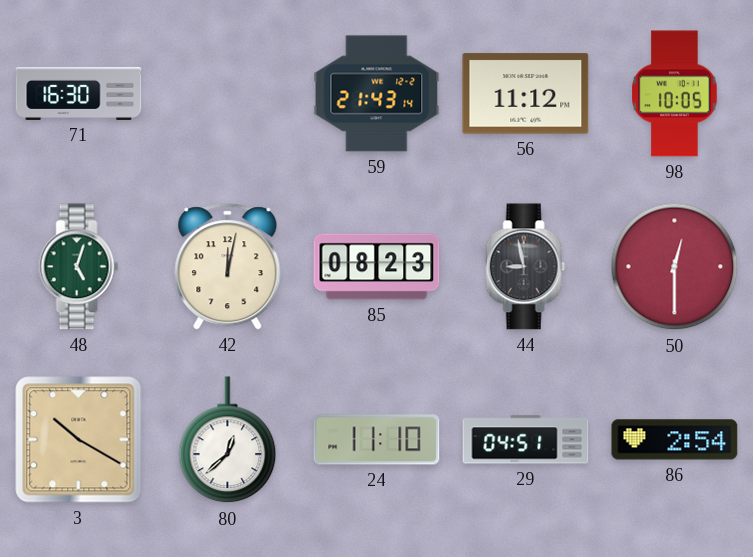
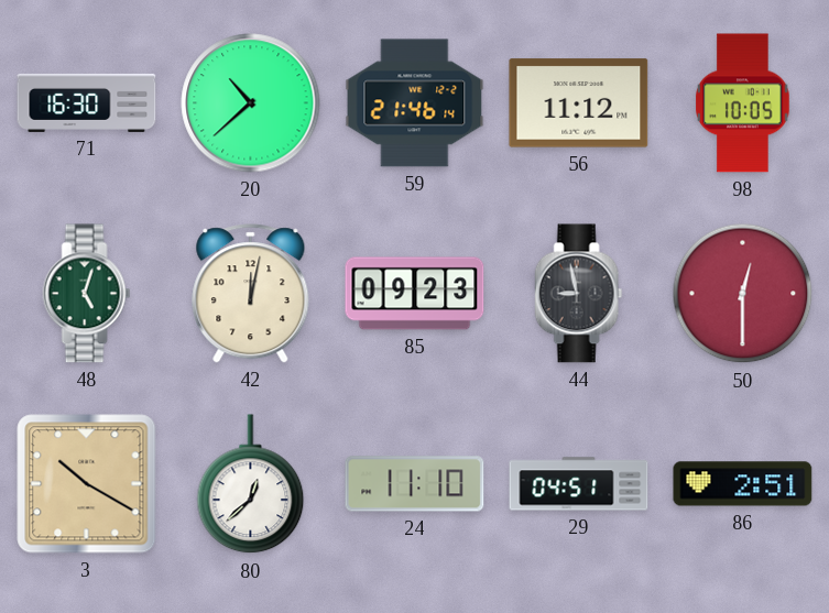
20: none -> 10:38
59: 21:43 -> 21:46
85: 08:23 -> 09:23
86: 2:54 -> 2:51
